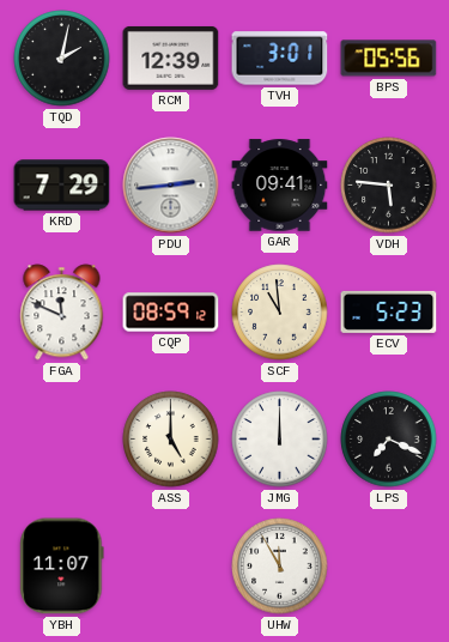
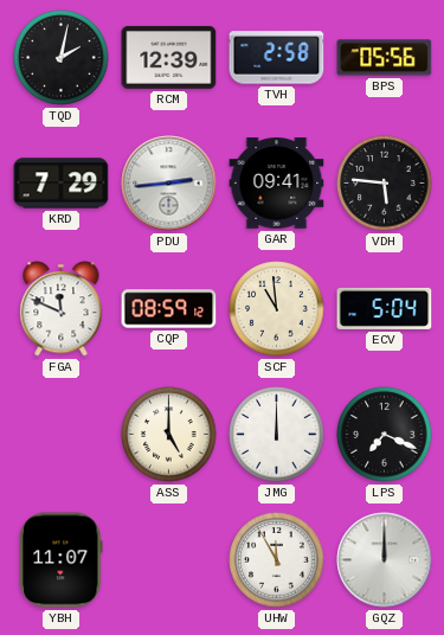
TVH: 3:01 -> 2:58
ECV: 5:23 -> 5:04
GQZ: none -> 12:00
